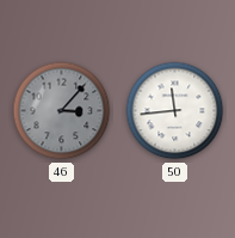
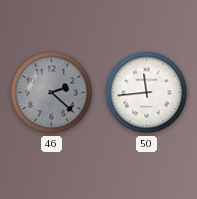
46: 3:07 -> 2:22
